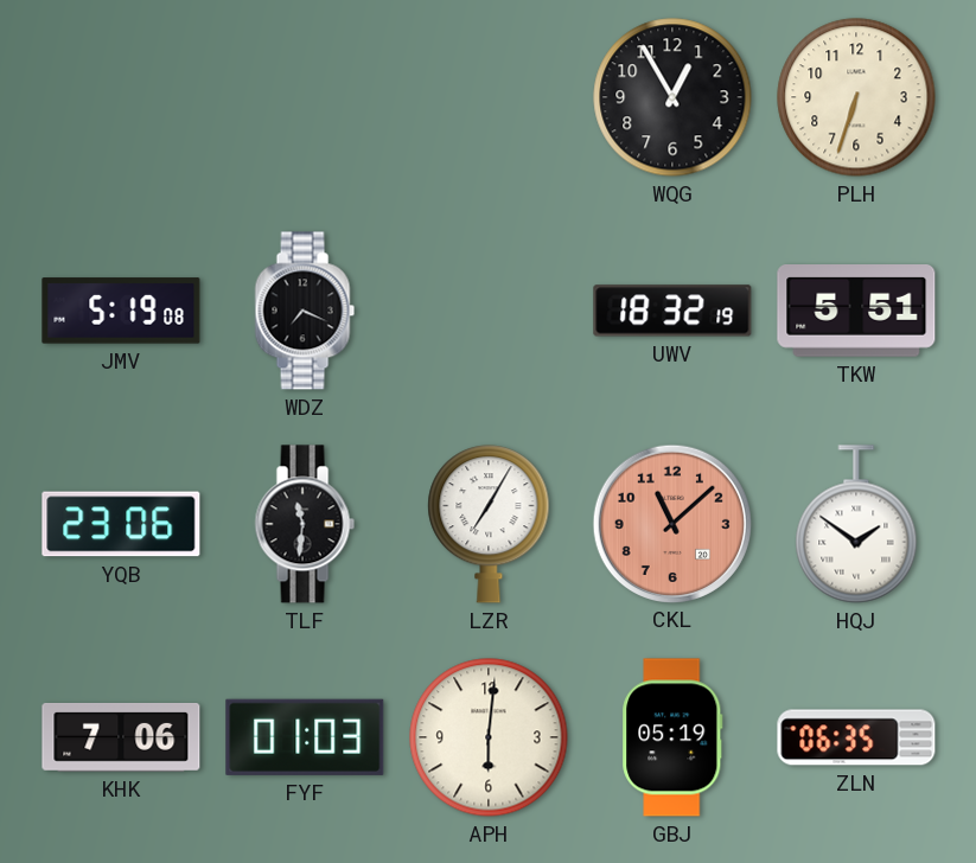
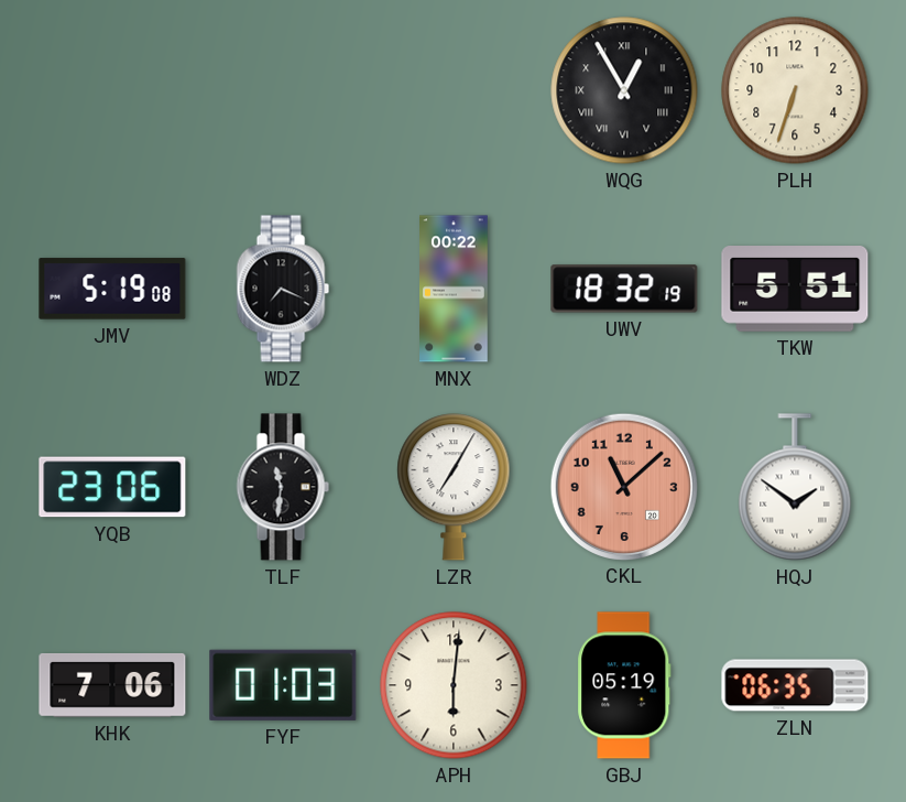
WQG numerals: Arabic -> Roman
MNX: none -> 00:22
